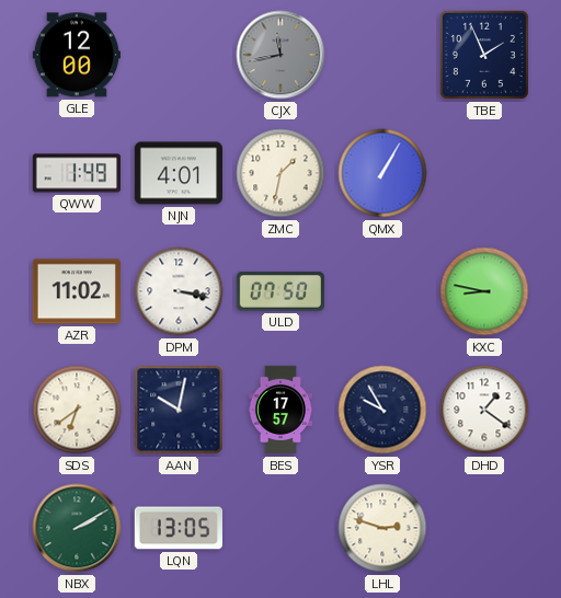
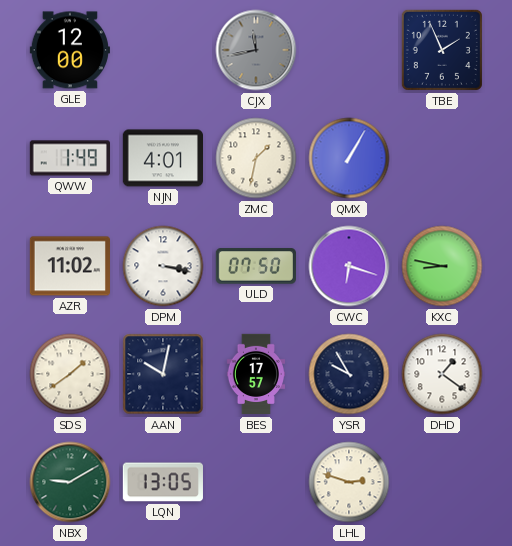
CWC: none -> 6:18
SDS: 6:39 -> 1:39
NBX: 2:10 -> 9:10
